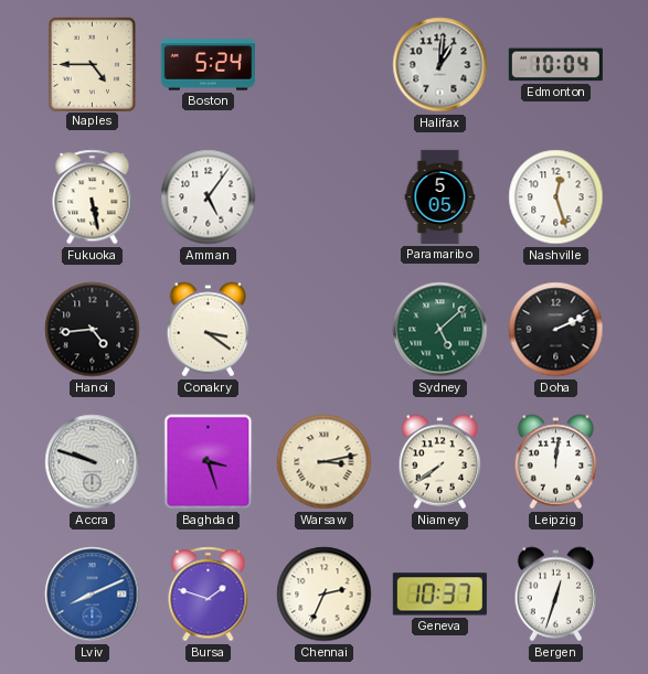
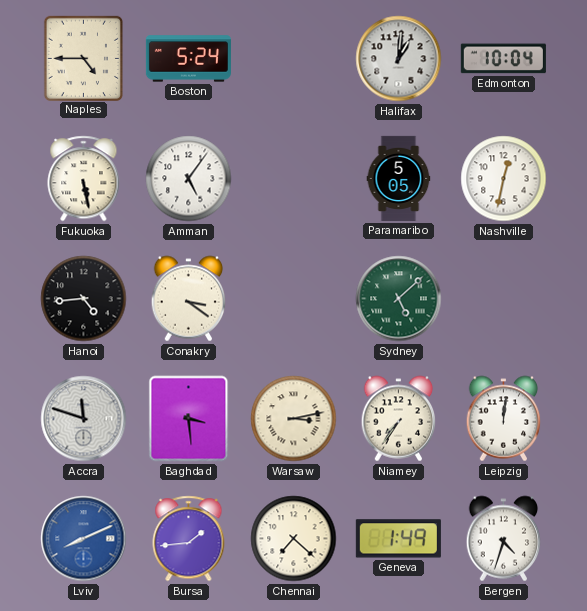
Nashville: 12:27 -> 12:32
Doha: 2:11 -> none
Accra: 9:48 -> 11:48
Baghdad: 3:27 -> 3:29
Niamey: 7:39 -> 7:36
Bursa: 1:48 -> 1:44
Chennai: 2:34 -> 7:22
Geneva: 10:37 -> 1:49
Bergen: 12:33 -> 4:33
